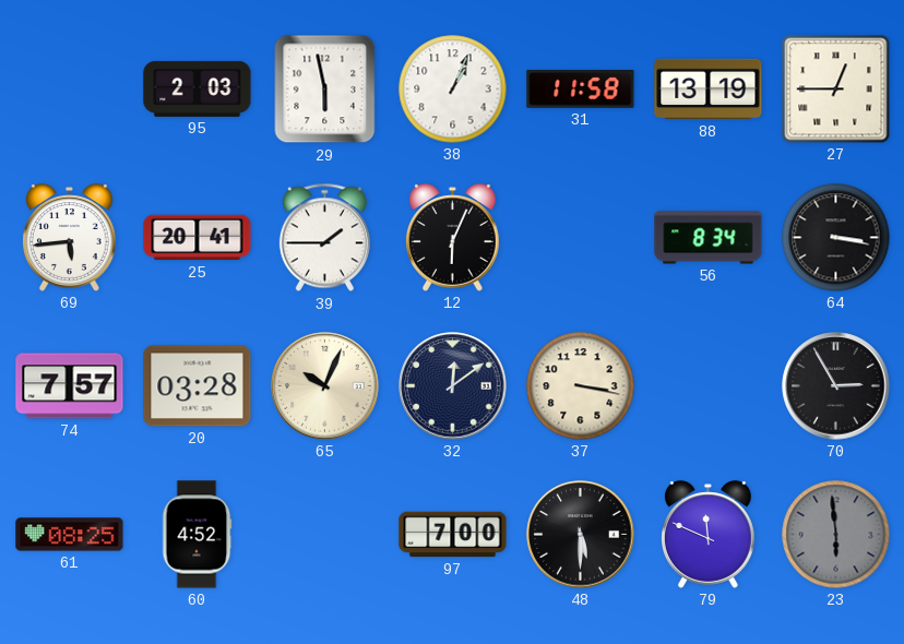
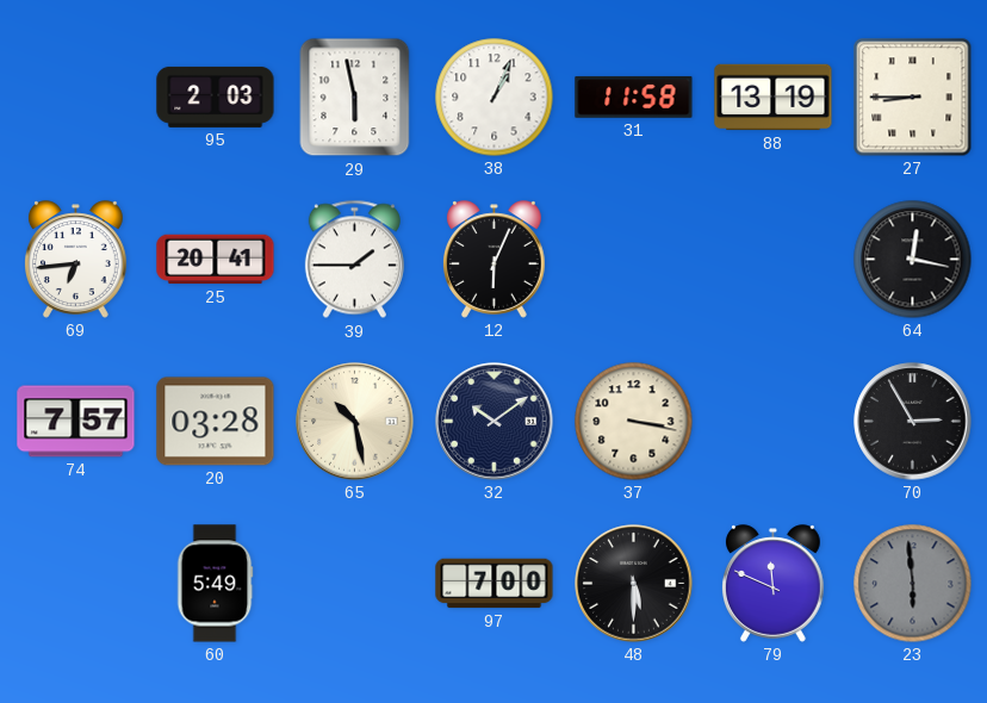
27: 12:45 -> 8:45
69: 5:44 -> 6:44
56: 8:34 -> none
64: 3:17 -> 12:17
65: 10:04 -> 10:28
32: 12:09 -> 10:09
61: 08:25 -> none
60: 4:52 -> 5:49
